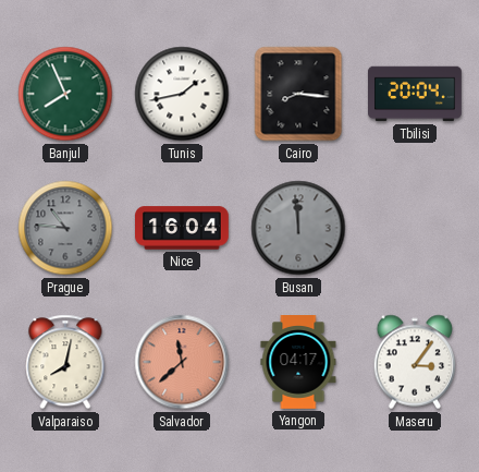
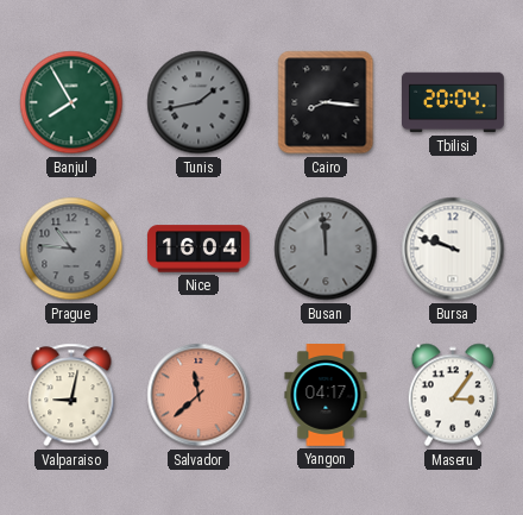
Banjul: 7:56 -> 7:55
Tunis dial: white -> grey
Bursa: none -> 9:48
Valparaiso: 8:02 -> 9:02
